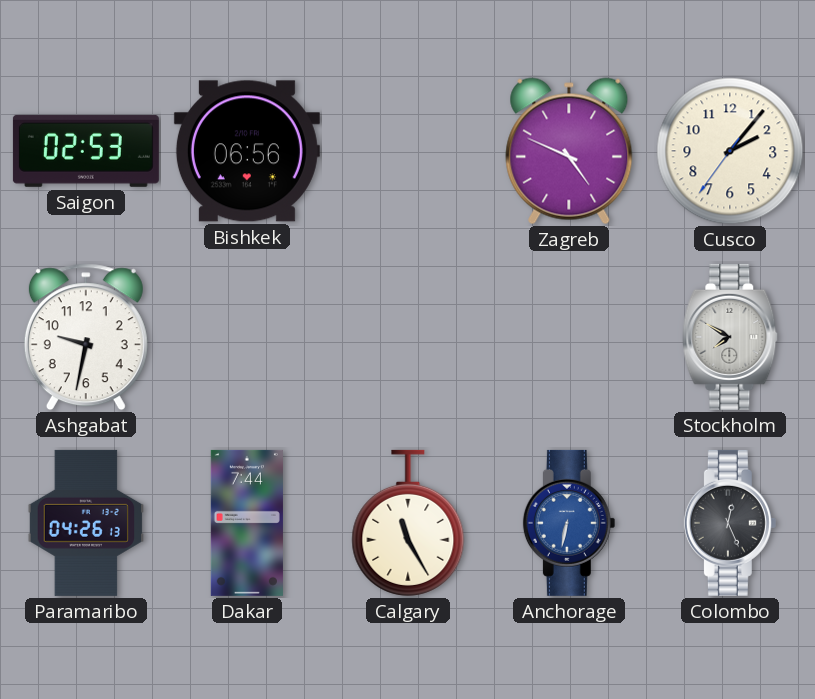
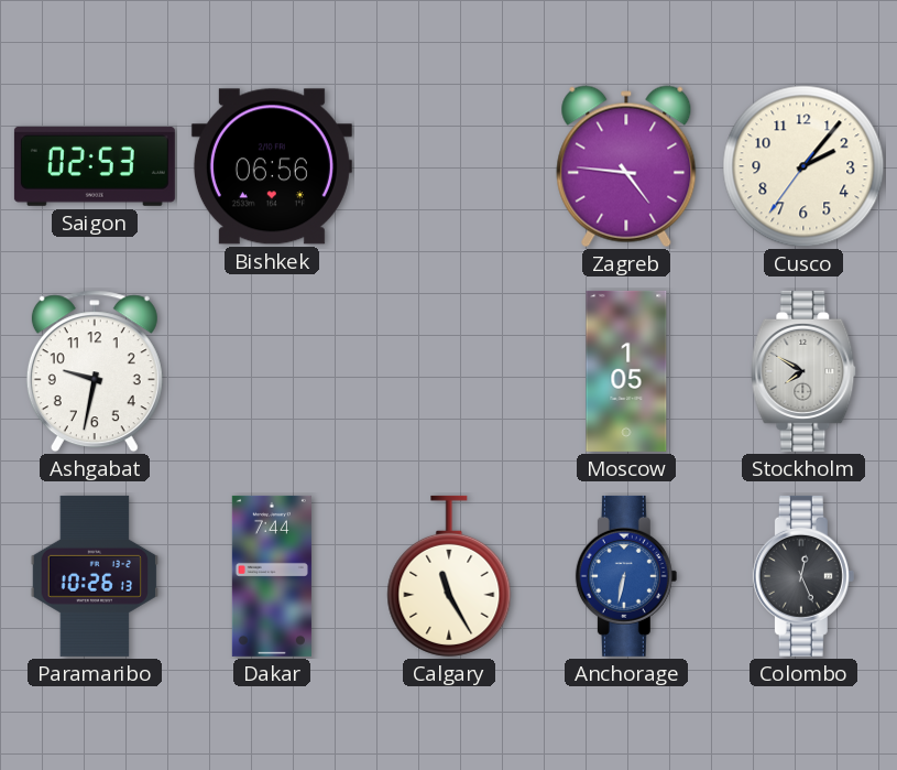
Zagreb: 4:49 -> 4:46
Moscow: none -> 1:05
Paramaribo: 04:26 -> 10:26
